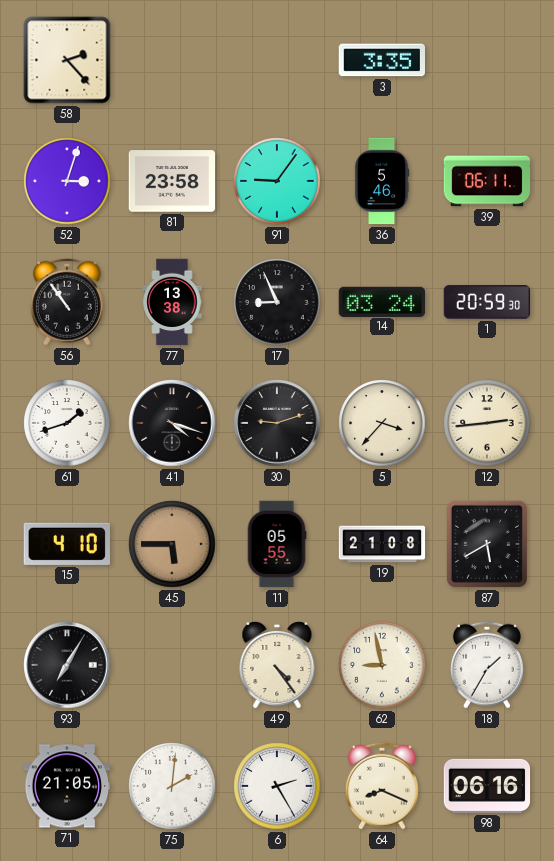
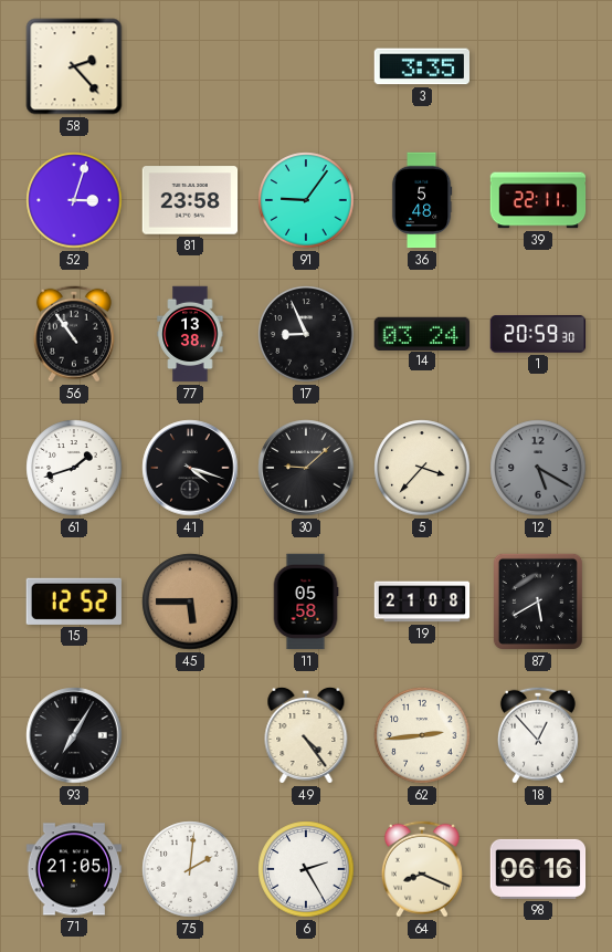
36: 5:46 -> 5:48
39: 06:11 -> 22:11
30: 9:12 -> 9:08
12: 2:44 -> 5:20
12 dial: cream -> grey
15: 4:10 -> 12:52
11: 05:55 -> 05:58
62: 8:58 -> 2:44
18: 1:35 -> 12:53
